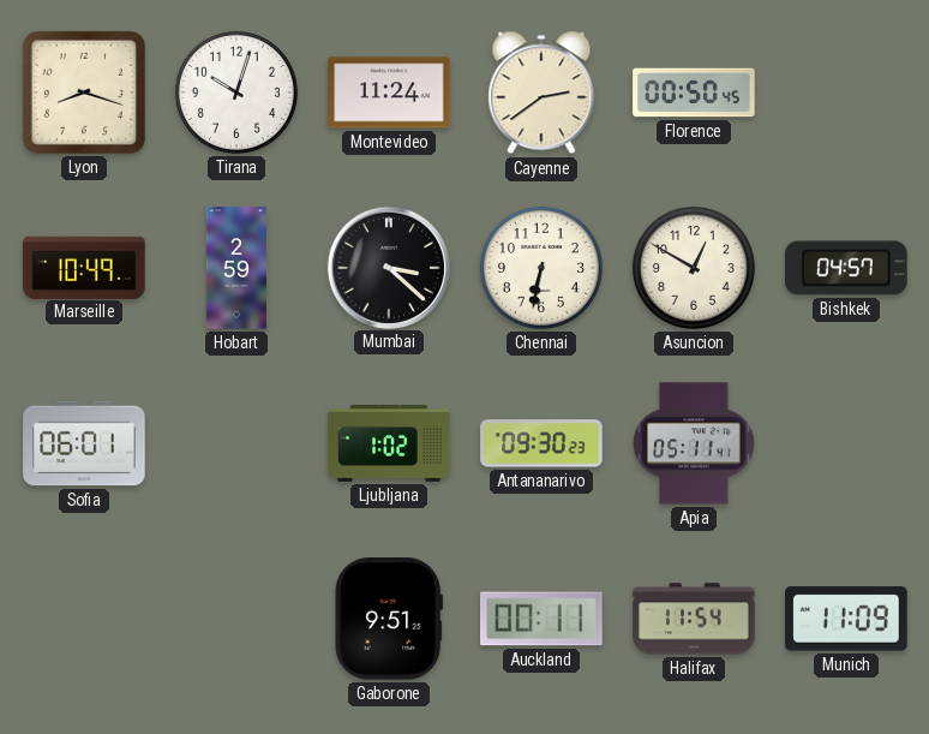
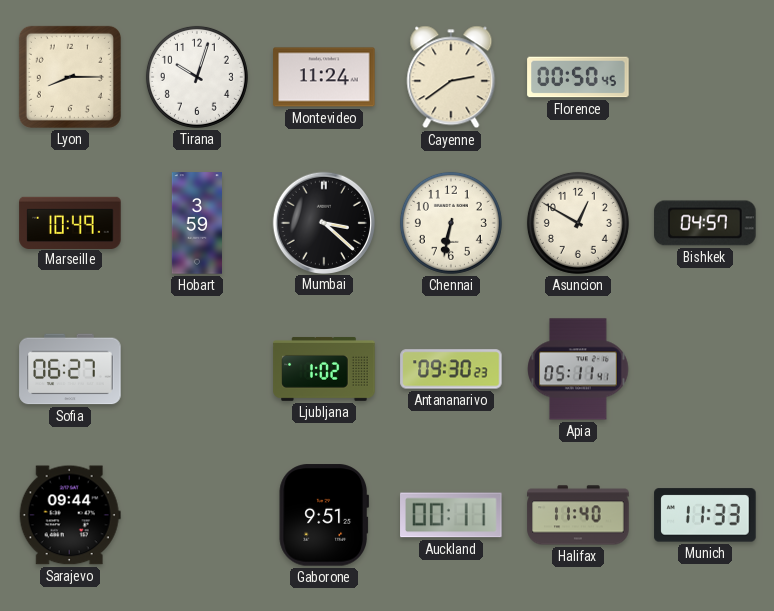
Lyon: 8:18 -> 8:15
Hobart: 2:59 -> 3:59
Sofia: 06:01 -> 06:27
Sarajevo: none -> 09:44
Halifax: 11:54 -> 11:40
Munich: 11:09 -> 11:33
